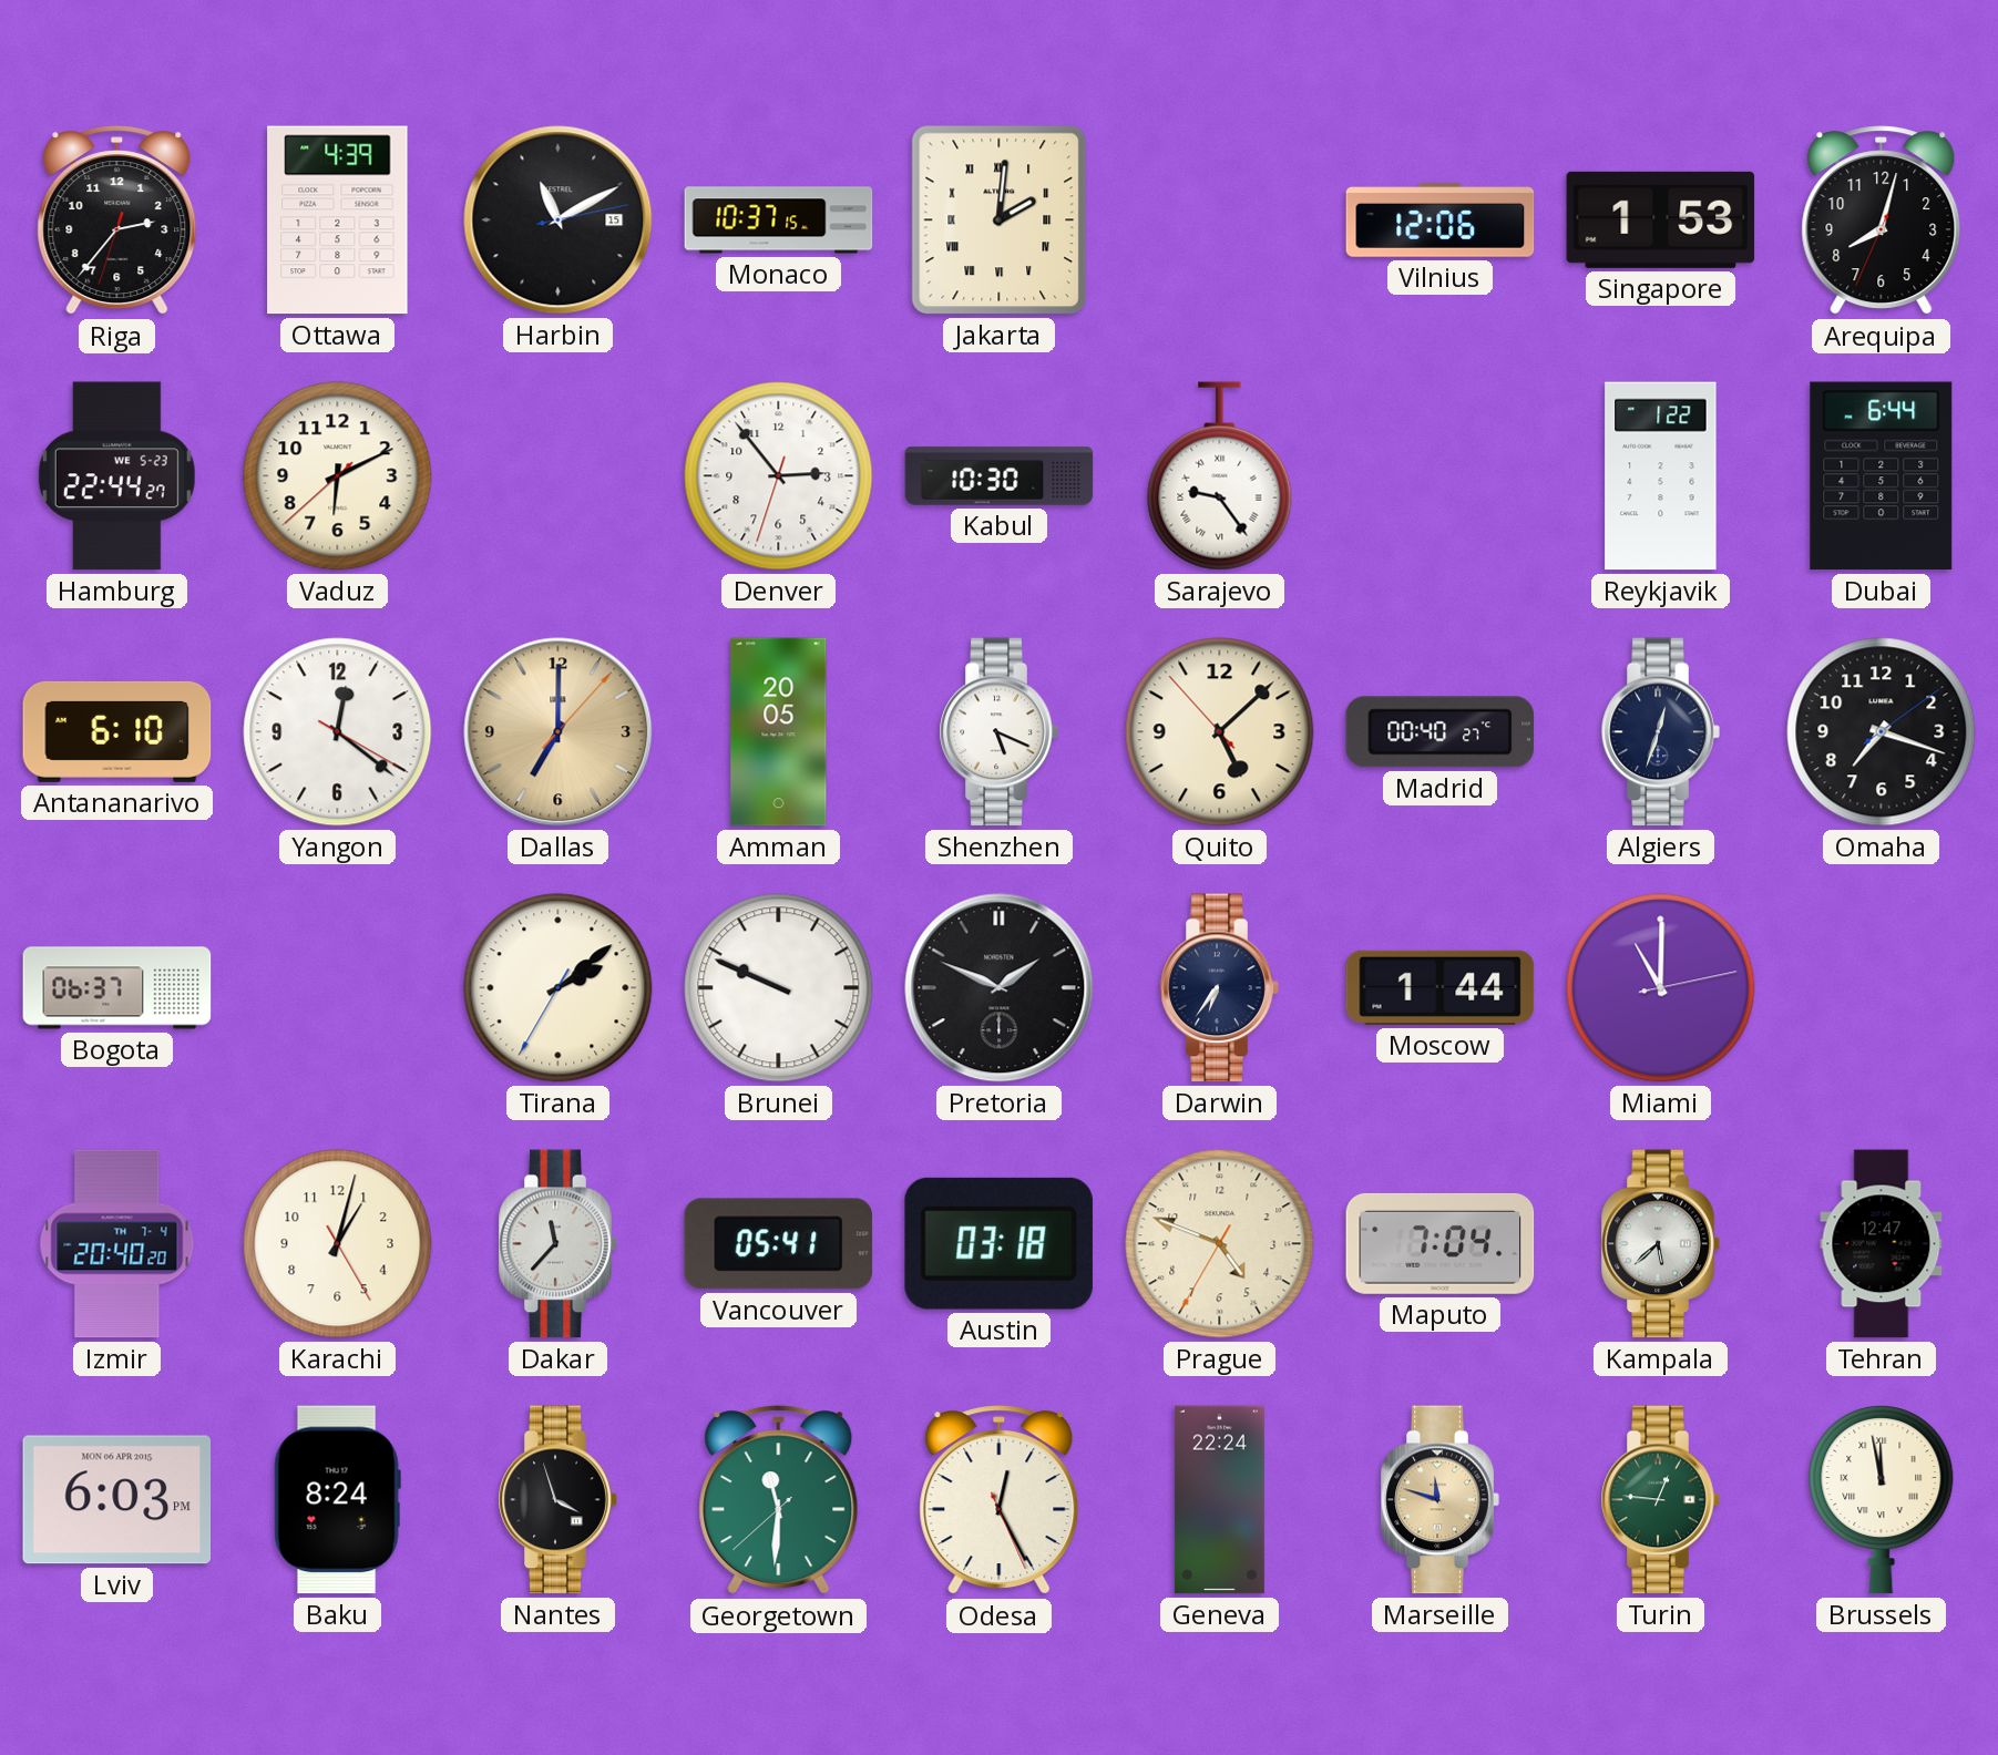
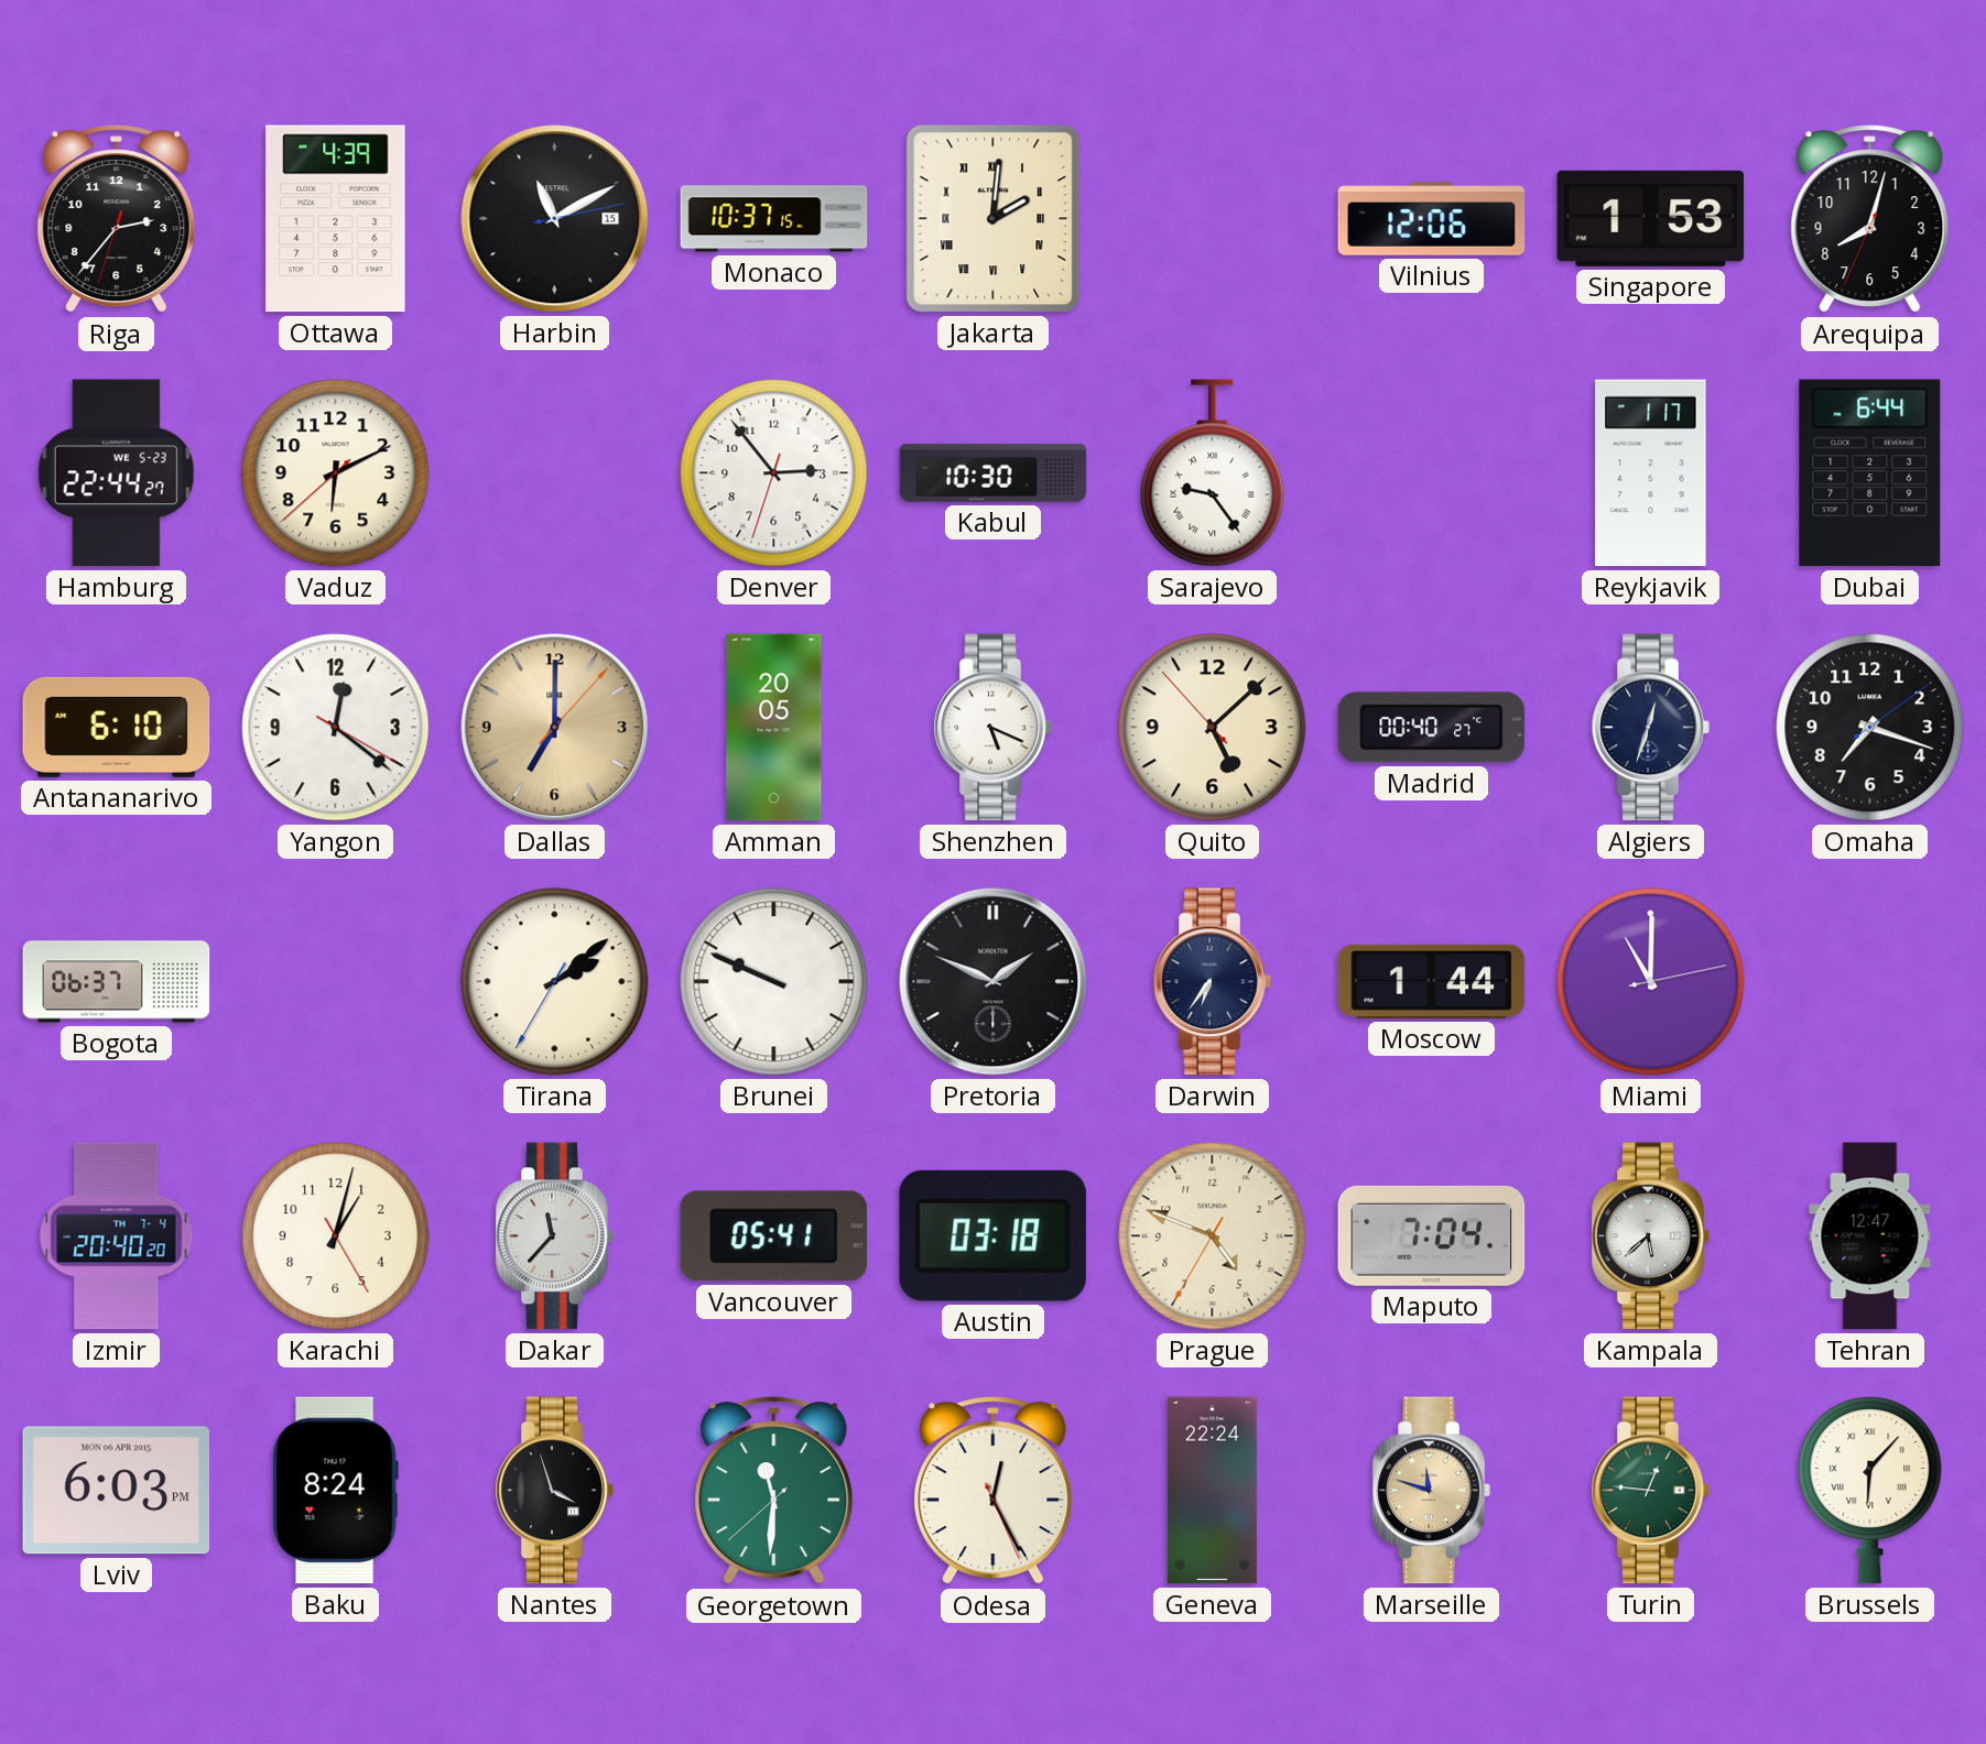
Reykjavik: 1:22 -> 1:17
Brussels: 11:58 -> 6:07
